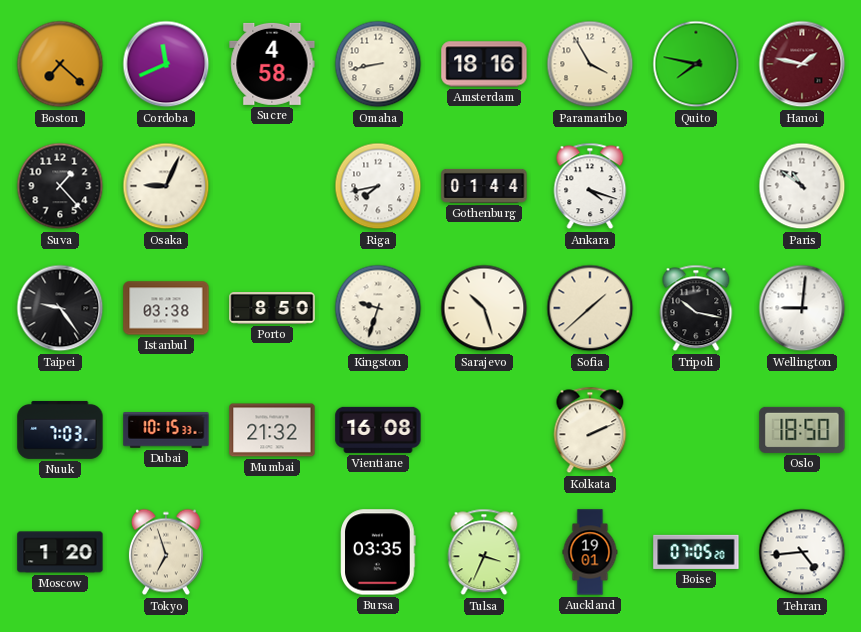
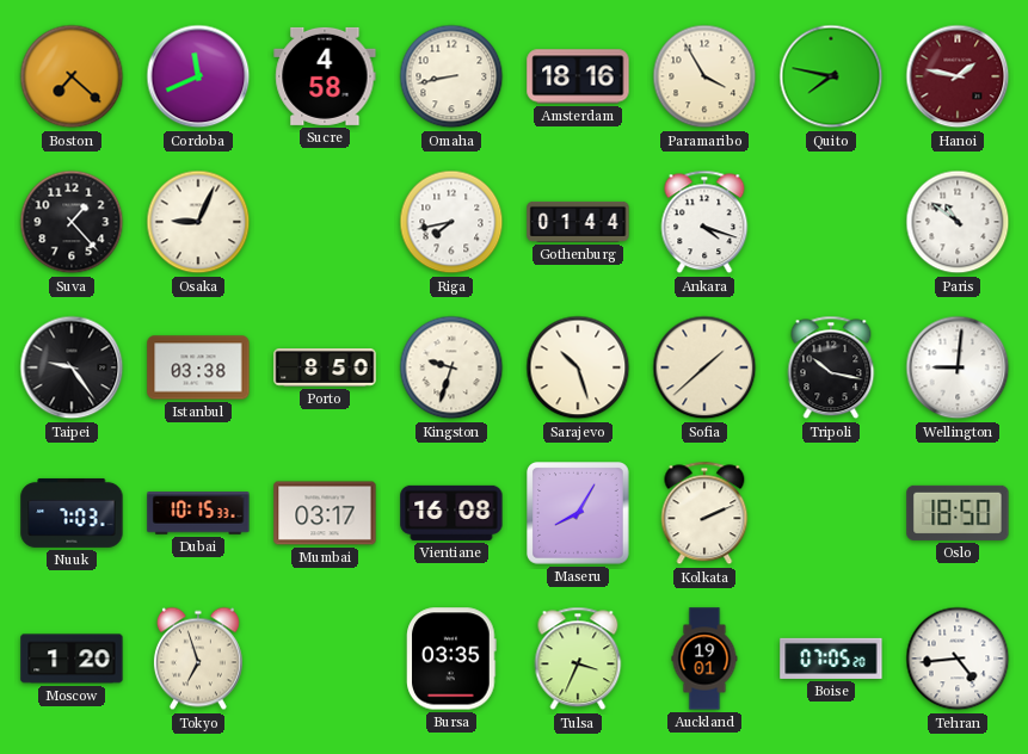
Mumbai: 21:32 -> 03:17
Maseru: none -> 8:05
